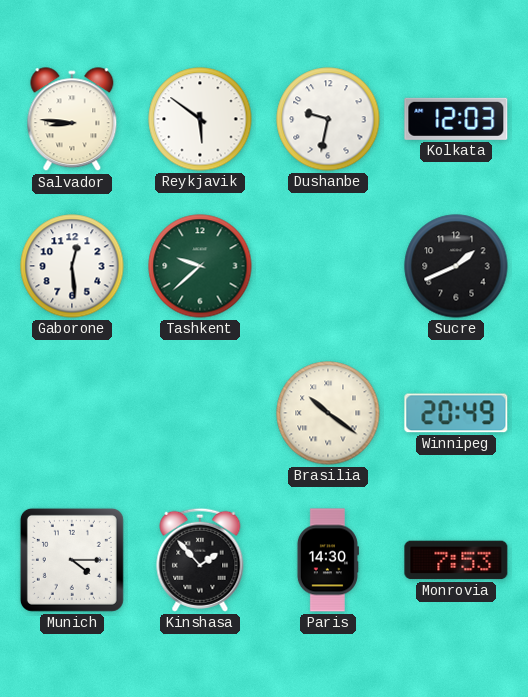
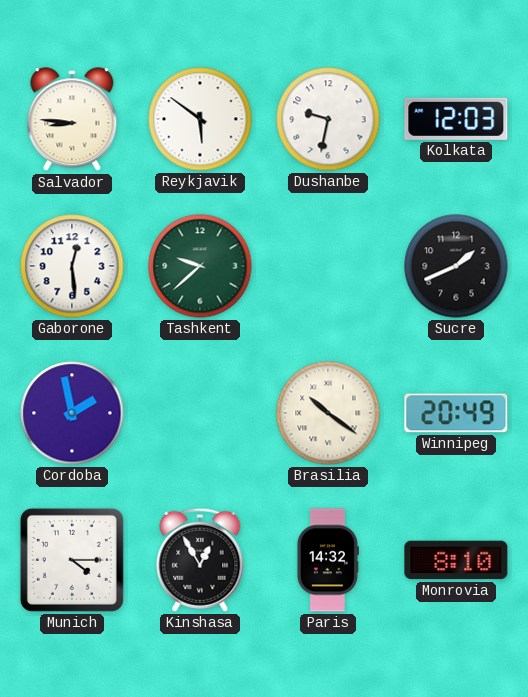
Cordoba: none -> 1:58
Kinshasa: 1:53 -> 12:55
Paris: 14:30 -> 14:32
Monrovia: 7:53 -> 8:10
